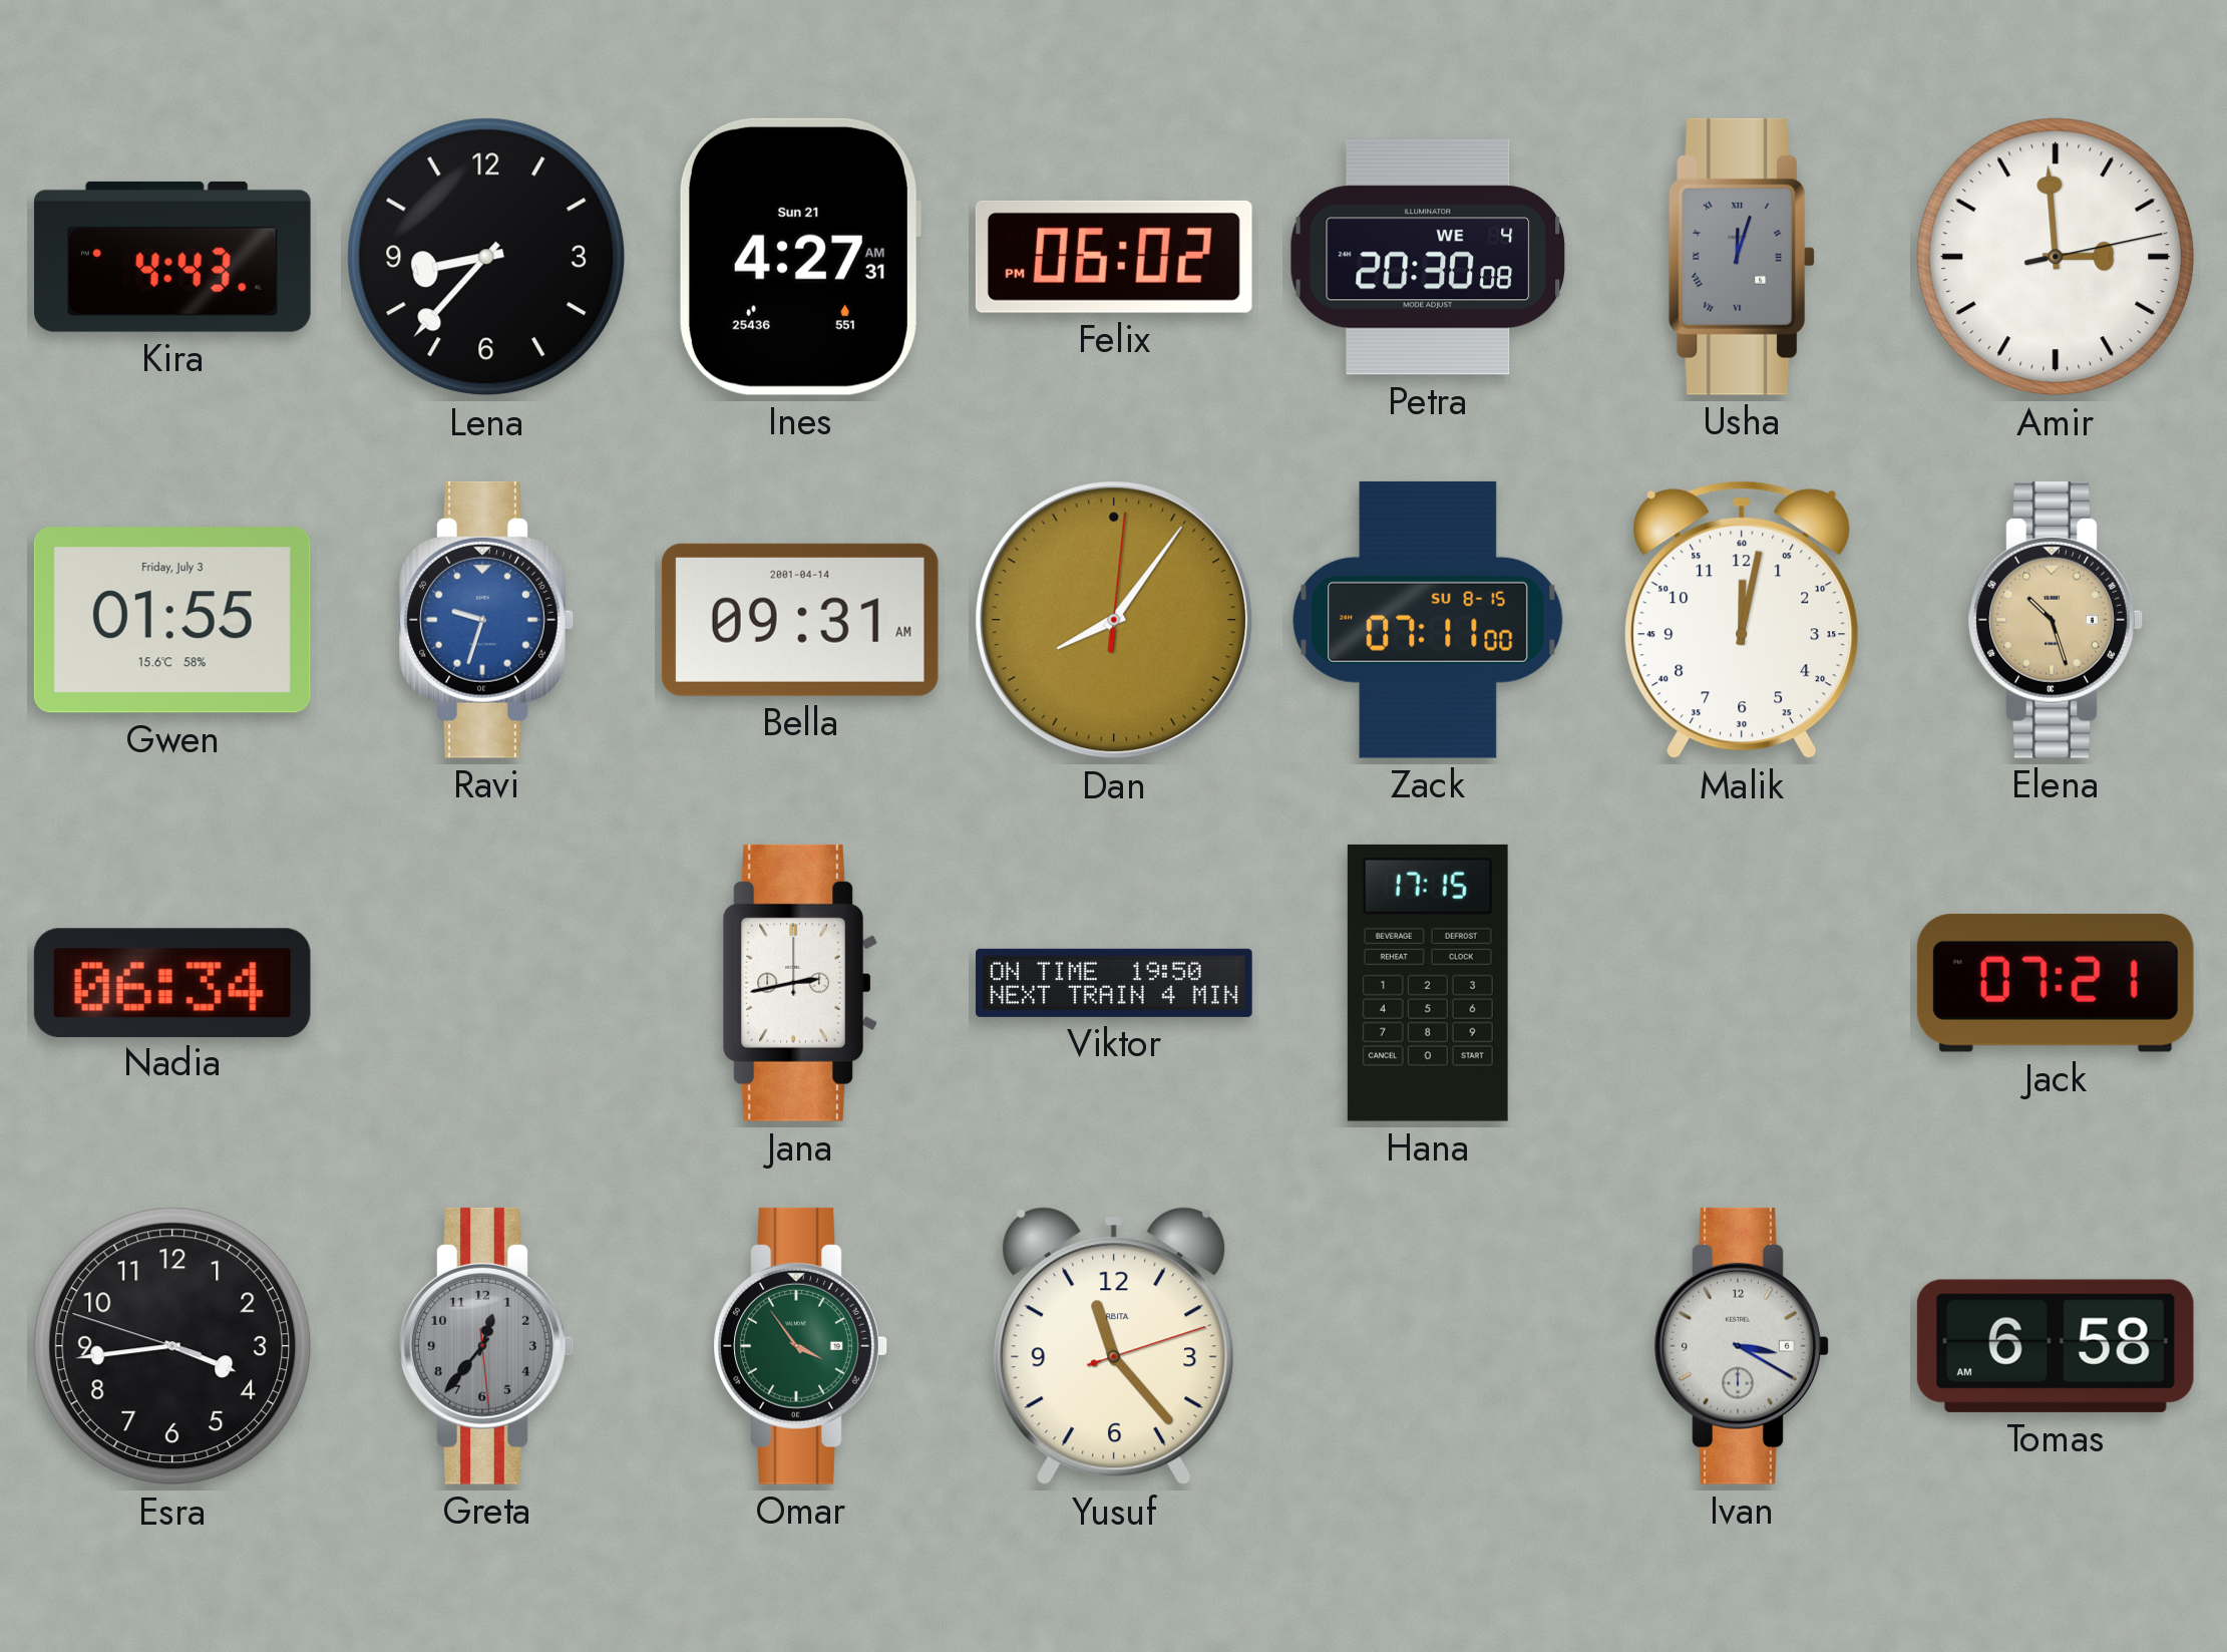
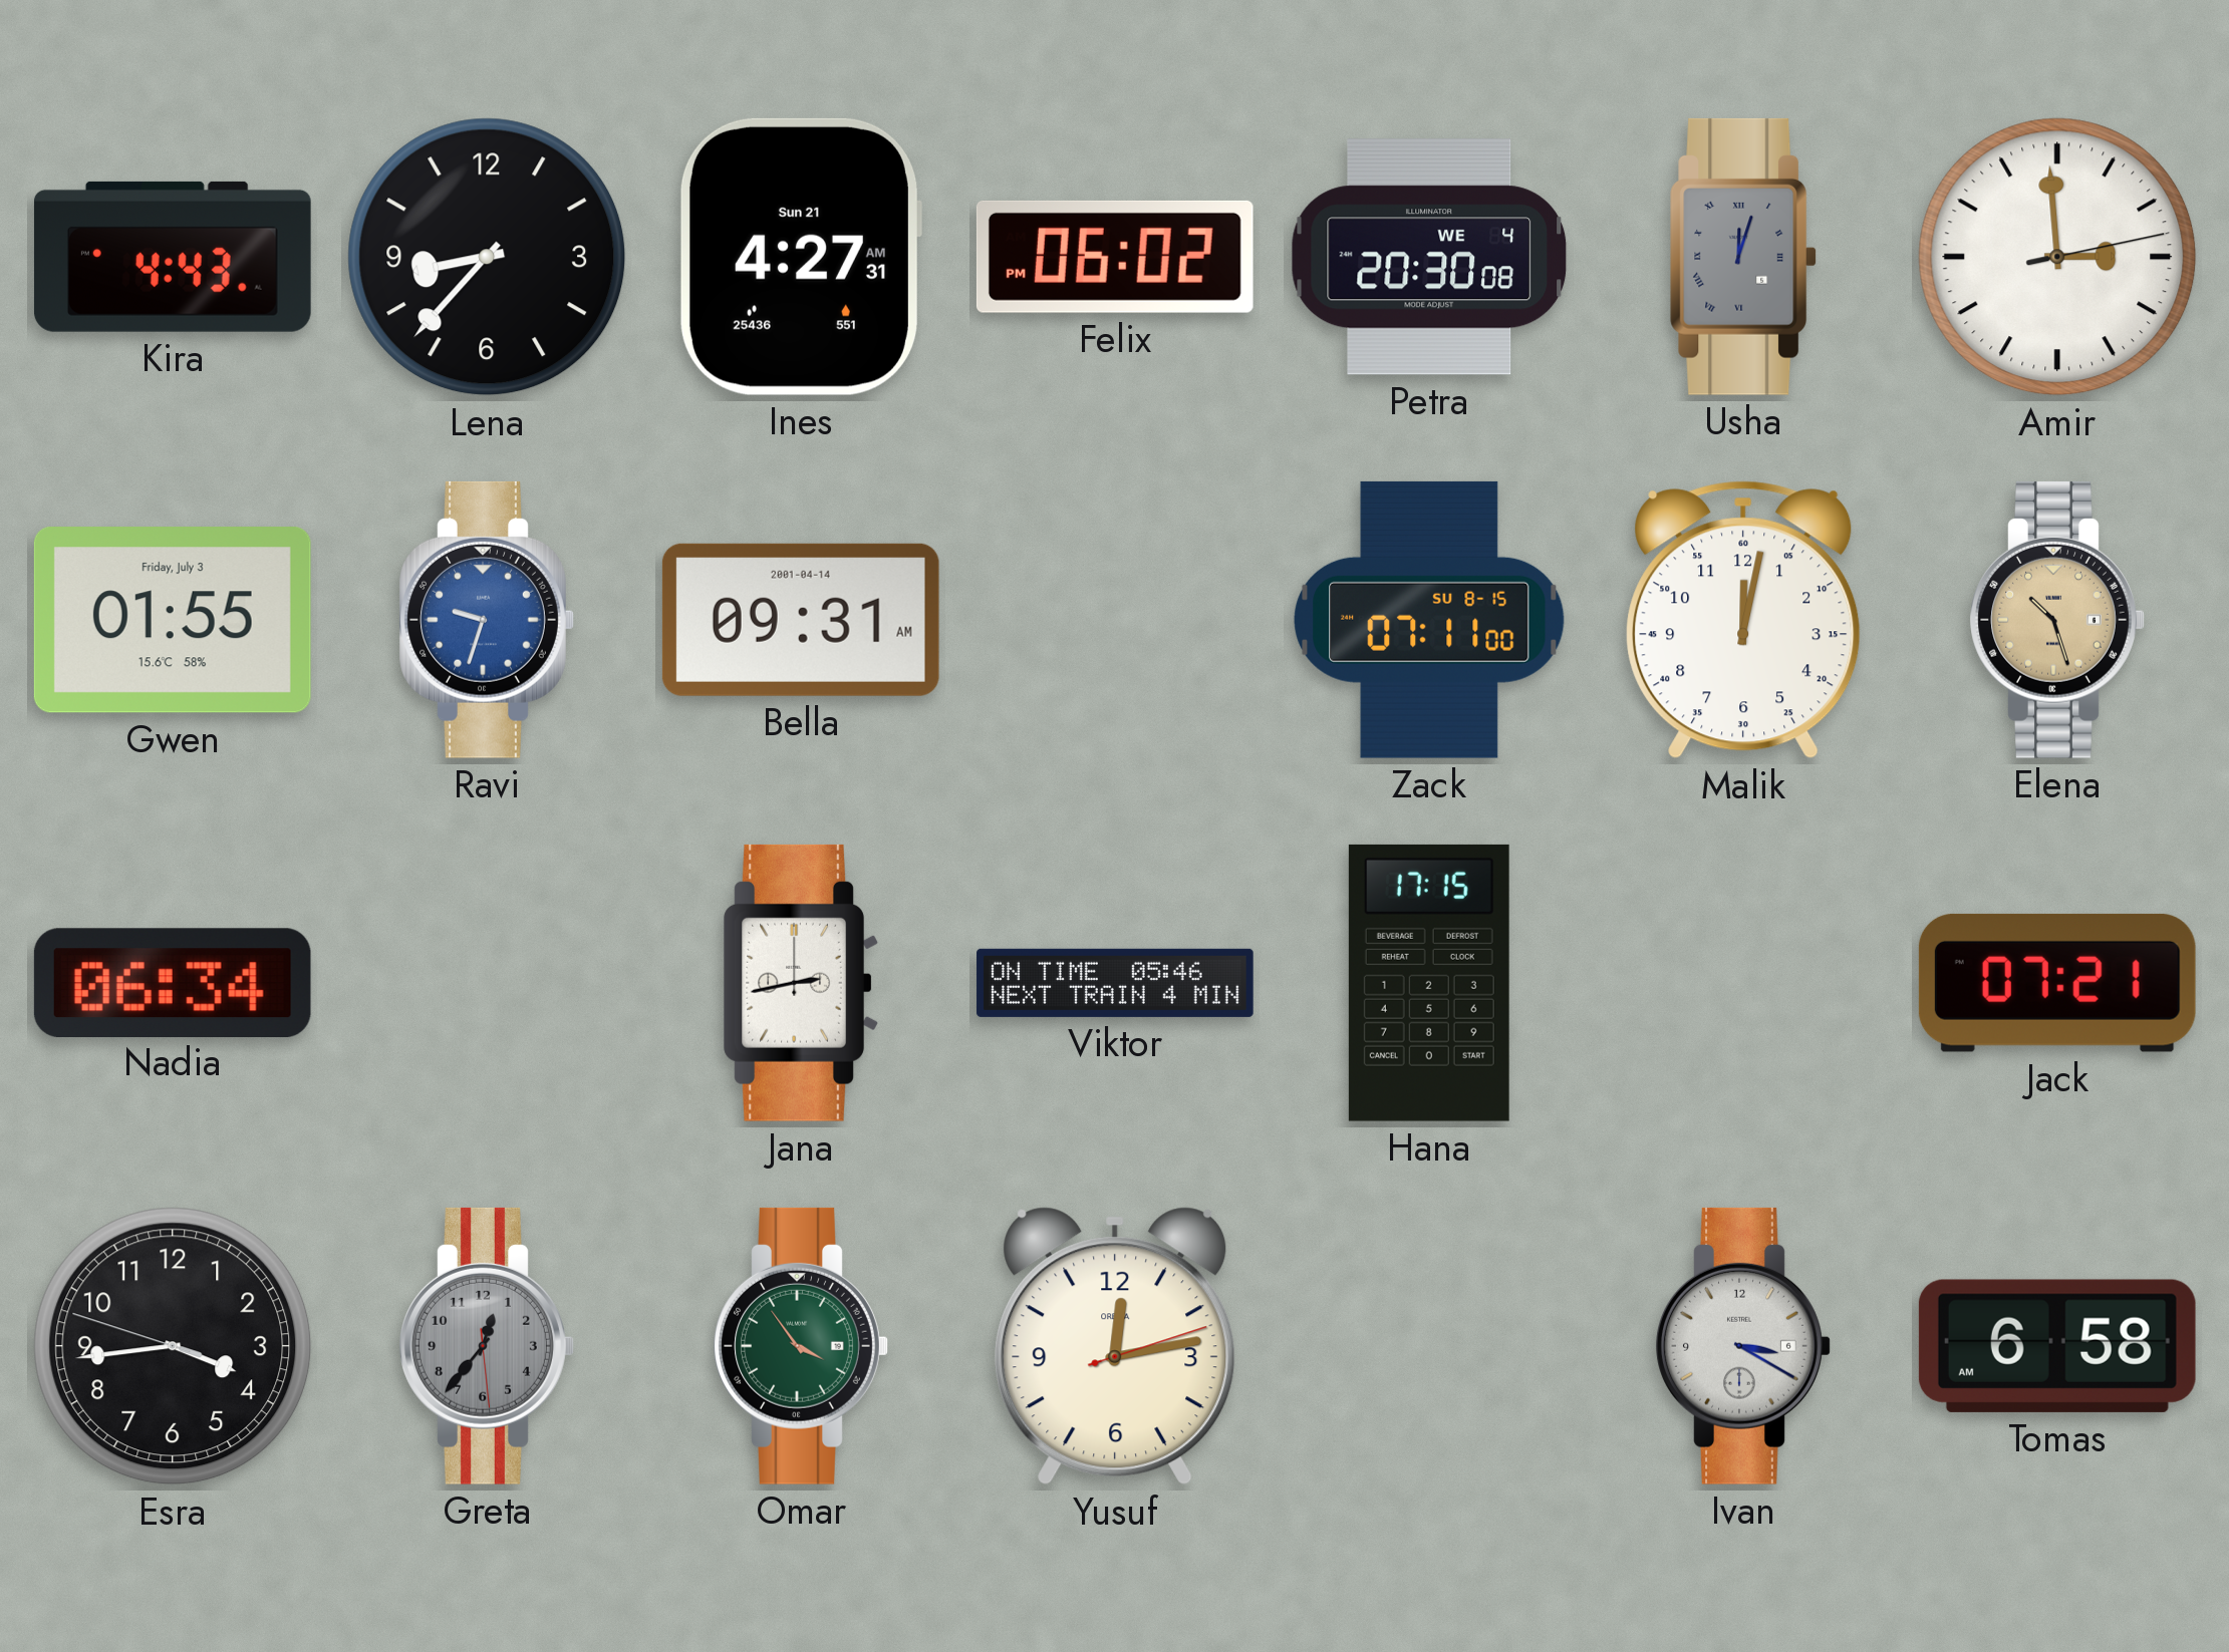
Dan: 8:06 -> none
Viktor: 19:50 -> 05:46
Yusuf: 11:23 -> 12:13
